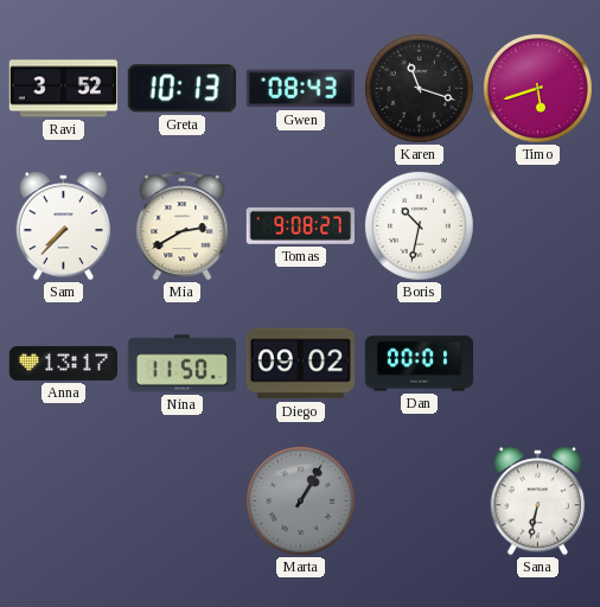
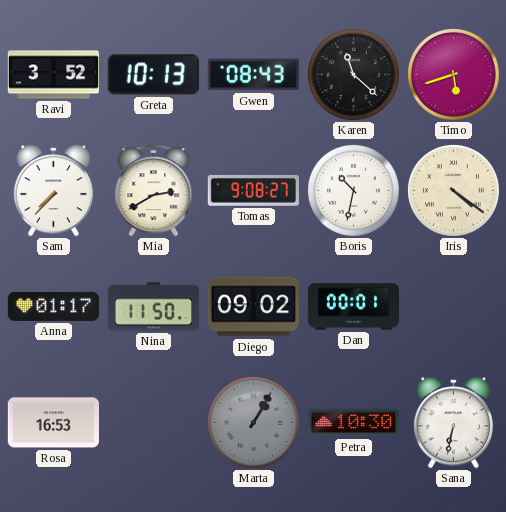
Karen: 11:18 -> 11:22
Iris: none -> 4:21
Anna: 13:17 -> 01:17
Rosa: none -> 16:53
Petra: none -> 10:30
